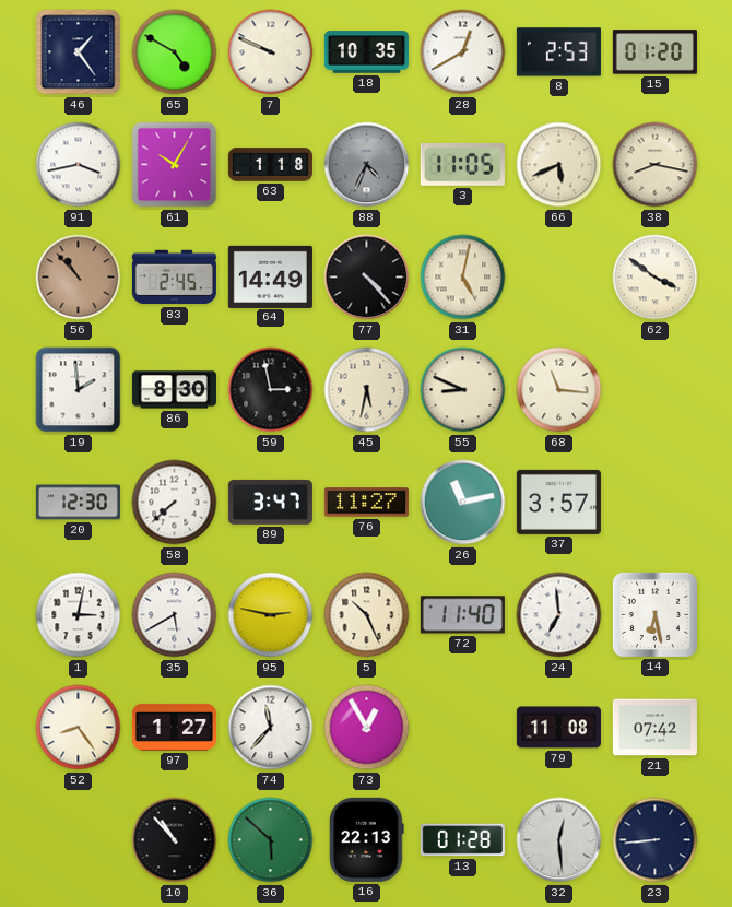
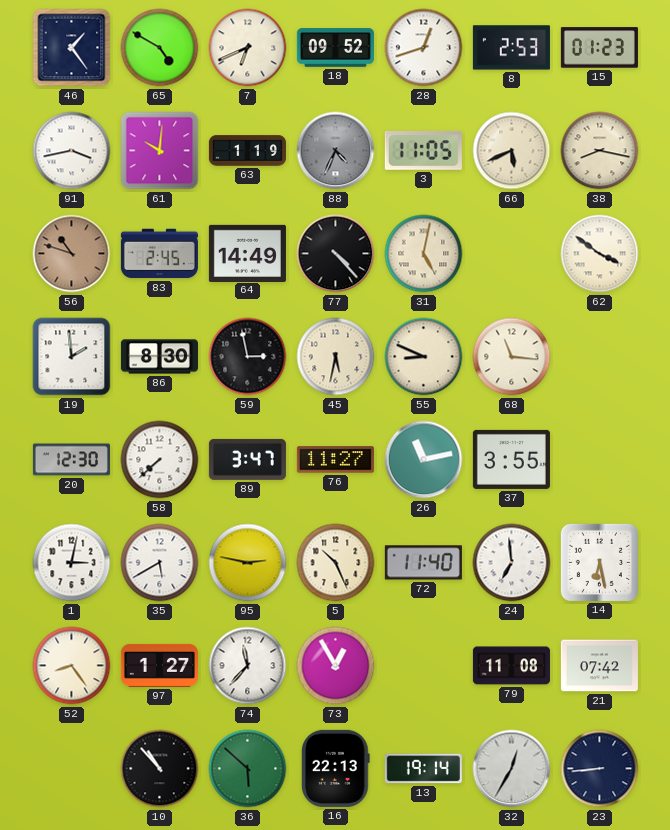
7: 9:49 -> 6:41
18: 10:35 -> 09:52
28: 12:40 -> 12:42
15: 01:20 -> 01:23
61: 10:05 -> 10:01
63: 1:18 -> 1:19
56: 10:53 -> 10:48
37: 3:57 -> 3:55
13: 01:28 -> 19:14
32: 12:29 -> 12:35
